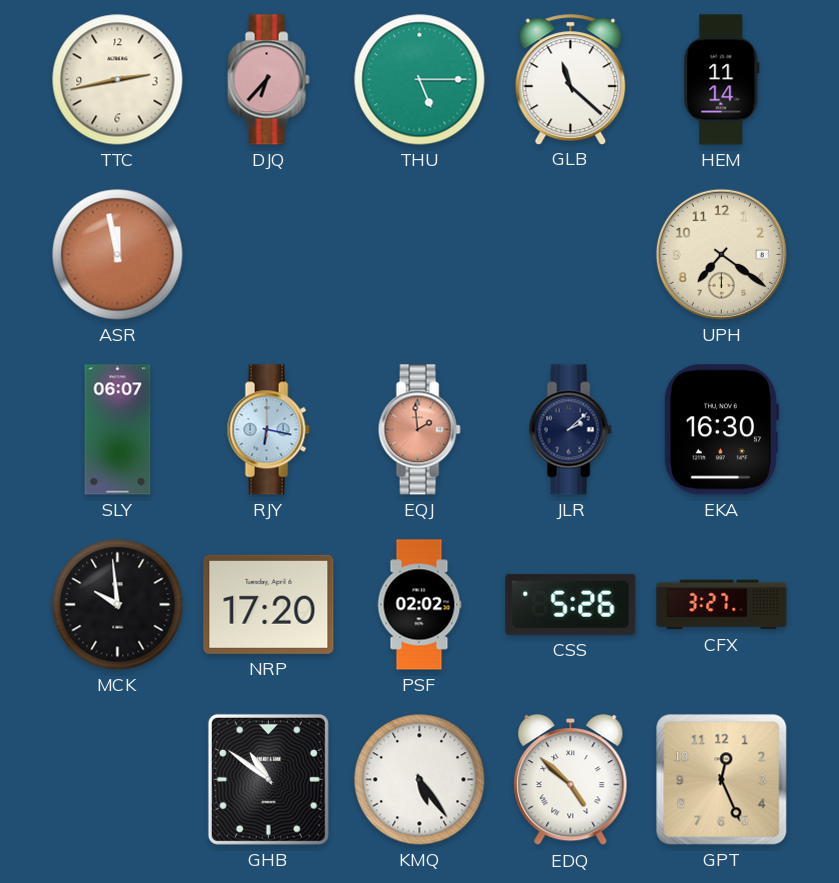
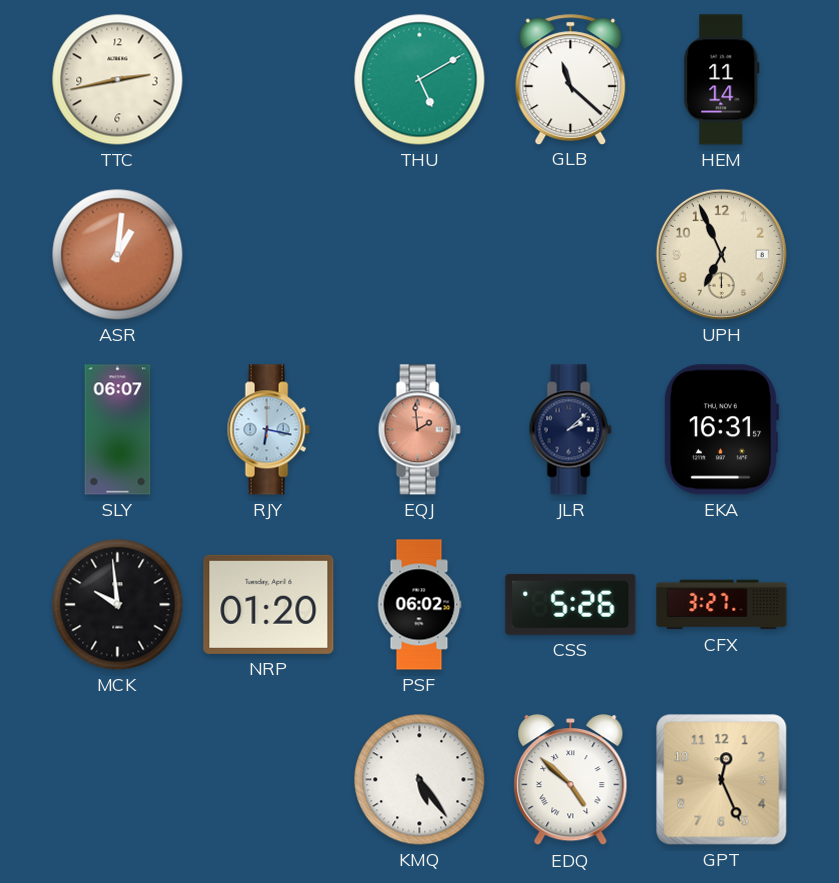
DJQ: 6:37 -> none
THU: 5:15 -> 5:10
ASR: 11:58 -> 1:01
UPH: 7:21 -> 6:56
EKA: 16:30 -> 16:31
NRP: 17:20 -> 01:20
PSF: 02:02 -> 06:02
GHB: 10:51 -> none
